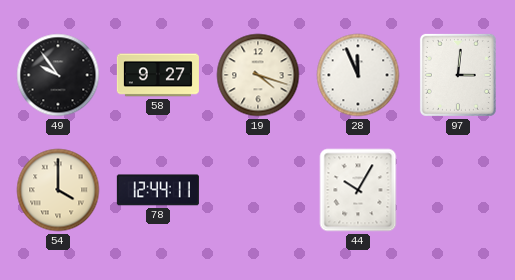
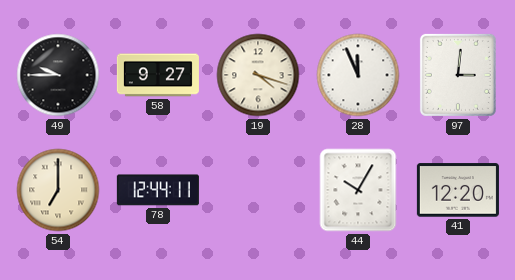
49: 9:54 -> 9:45
54: 4:00 -> 7:00
41: none -> 12:20
